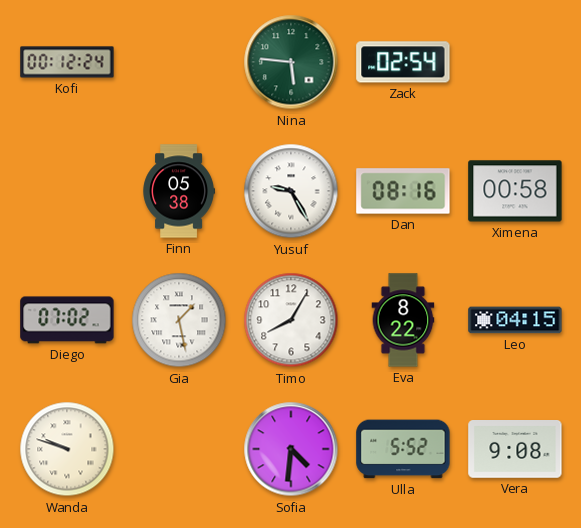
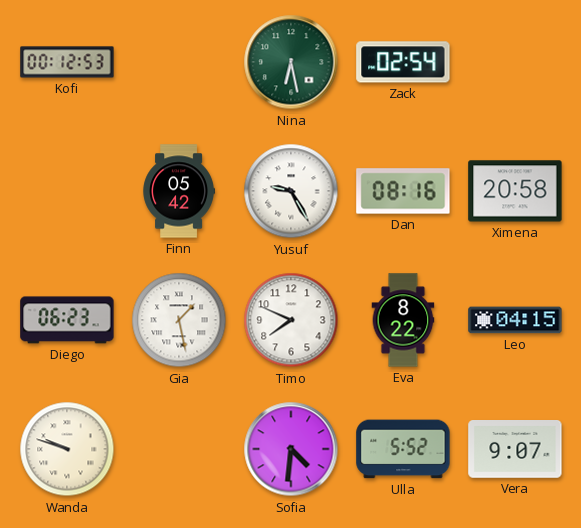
Kofi: 00:12:24 -> 00:12:53
Nina: 5:46 -> 6:28
Finn: 05:38 -> 05:42
Ximena: 00:58 -> 20:58
Diego: 07:02 -> 06:23
Timo: 8:05 -> 7:49
Vera: 9:08 -> 9:07
